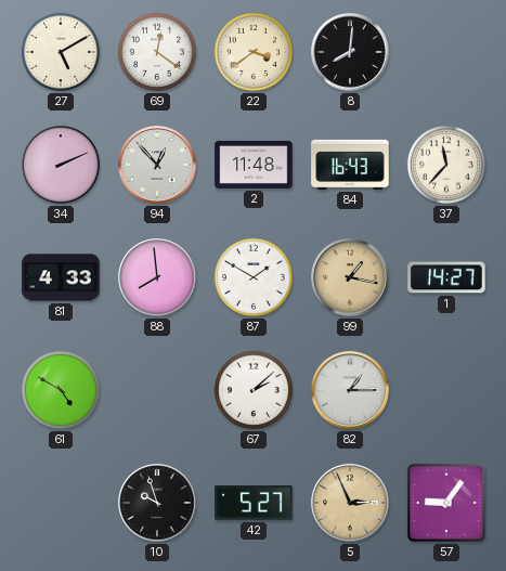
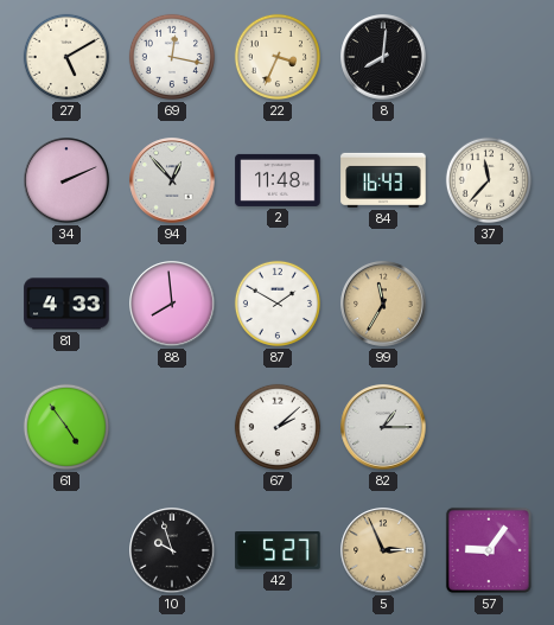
69: 12:21 -> 12:17
22: 3:39 -> 3:34
99: 1:17 -> 11:35
1: 14:27 -> none
61: 4:50 -> 4:54
